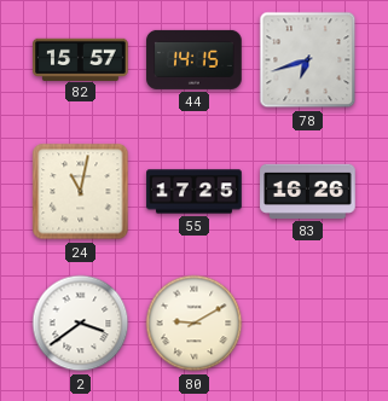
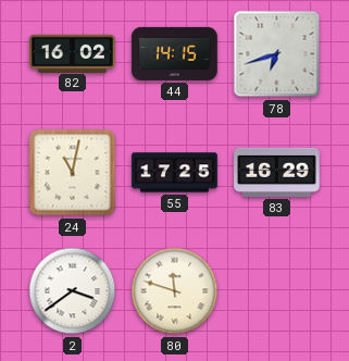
82: 15:57 -> 16:02
83: 16:26 -> 16:29
80: 9:10 -> 11:48
